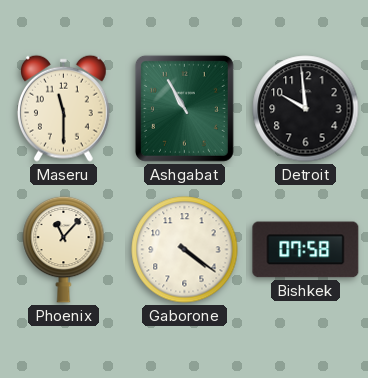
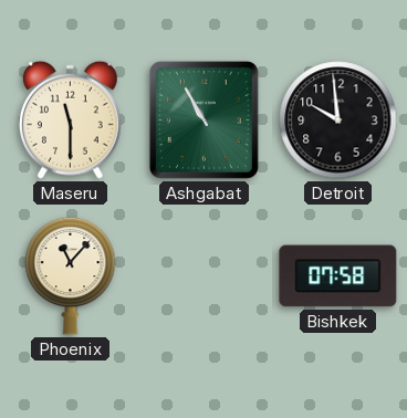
Gaborone: 4:21 -> none
